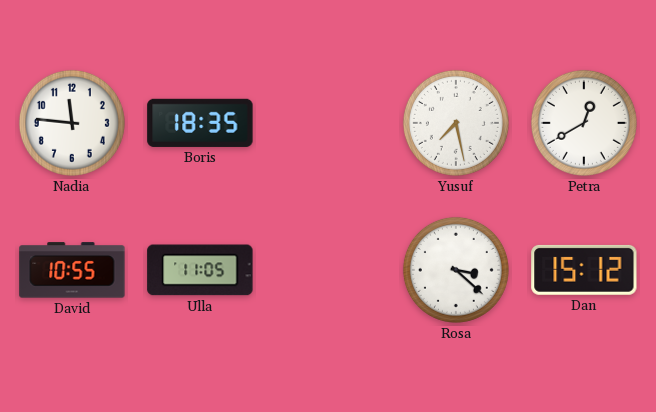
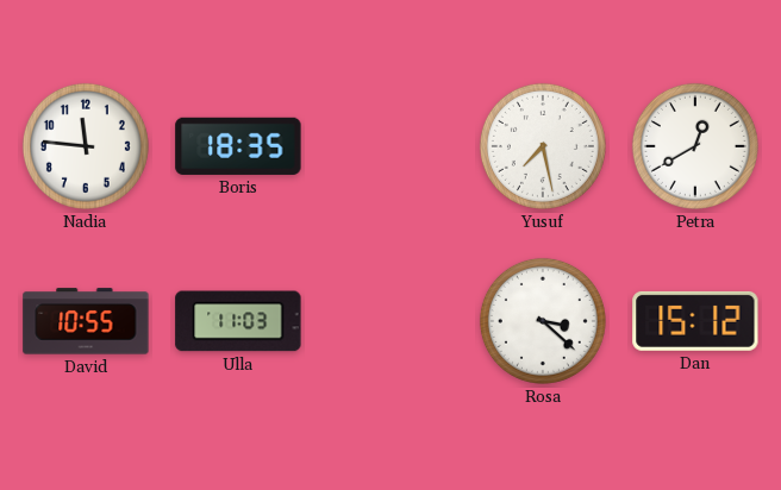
Ulla: 11:05 -> 11:03
